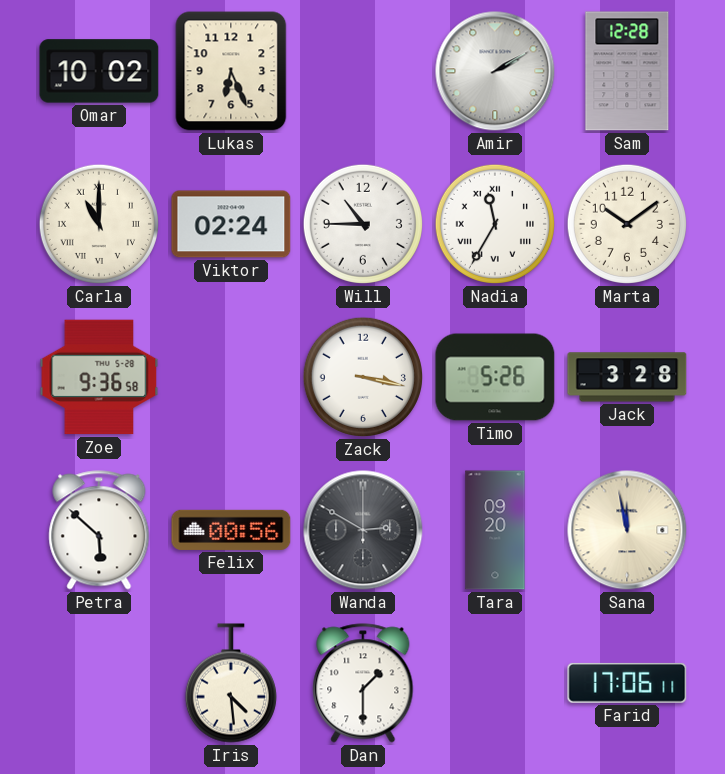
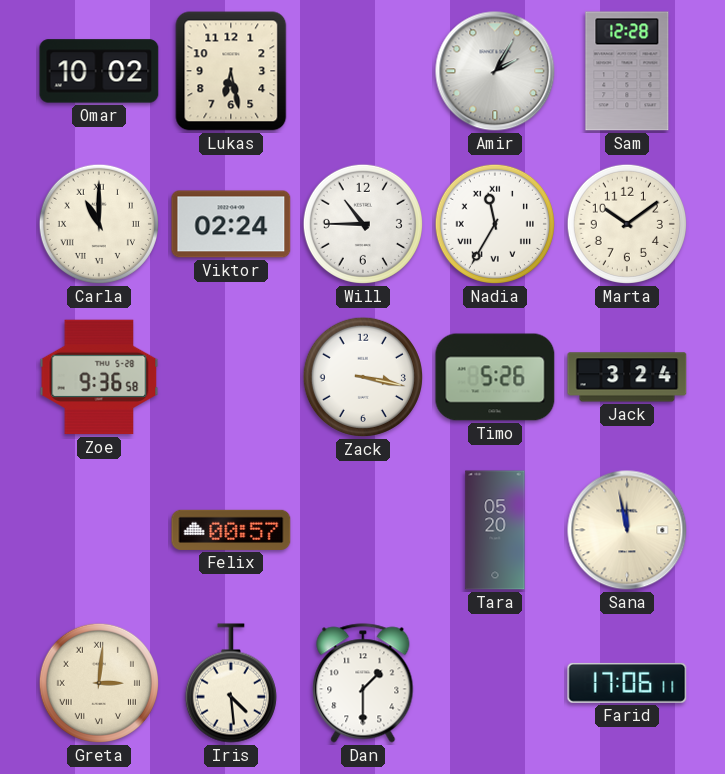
Lukas: 6:26 -> 6:28
Amir: 2:10 -> 2:05
Jack: 3:28 -> 3:24
Petra: 5:52 -> none
Felix: 00:56 -> 00:57
Wanda: 2:50 -> none
Tara: 09:20 -> 05:20
Greta: none -> 3:01
